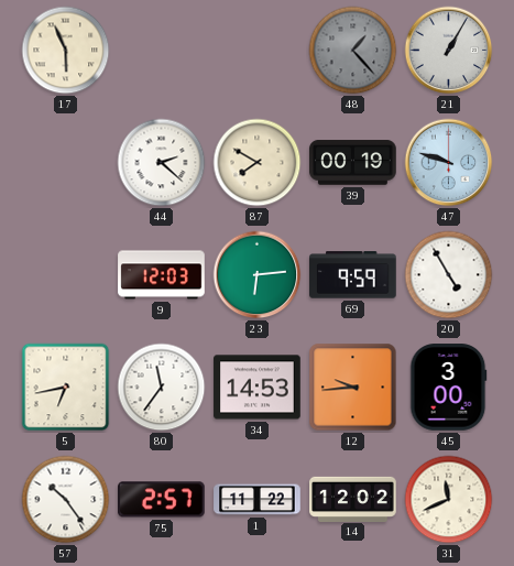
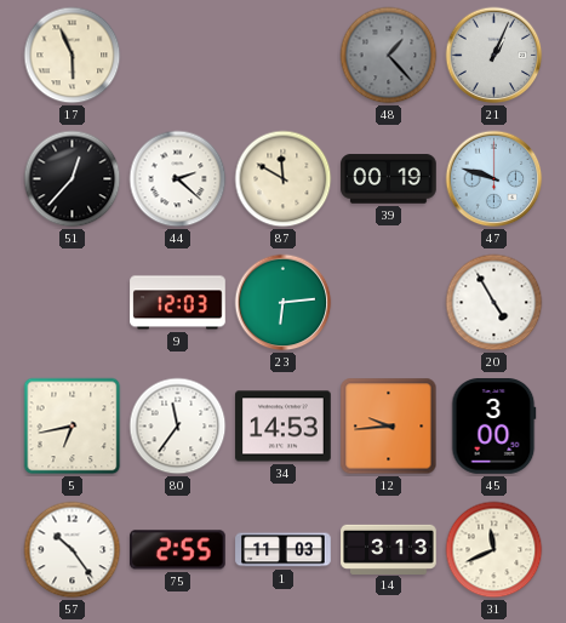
21: 1:05 -> 1:04
51: none -> 12:37
87: 7:50 -> 11:50
69: 9:59 -> none
75: 2:57 -> 2:55
1: 11:22 -> 11:03
14: 12:02 -> 3:13
